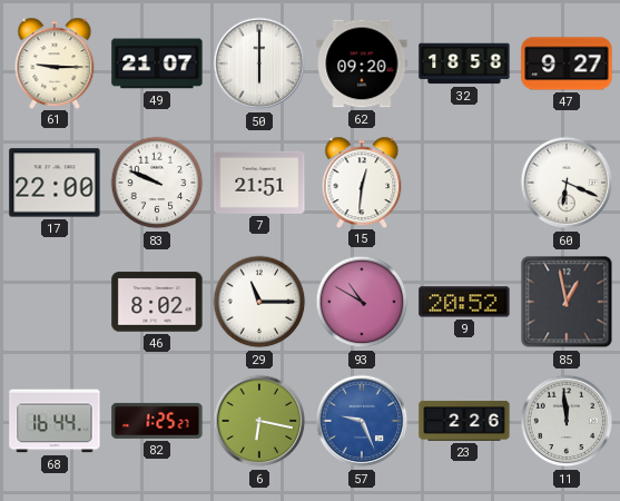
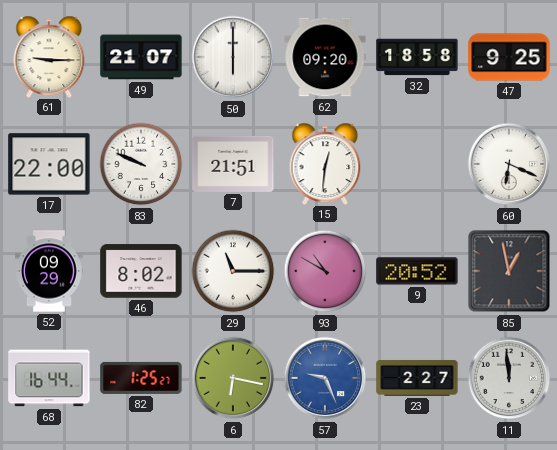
47: 9:27 -> 9:25
52: none -> 09:29
23: 2:26 -> 2:27
